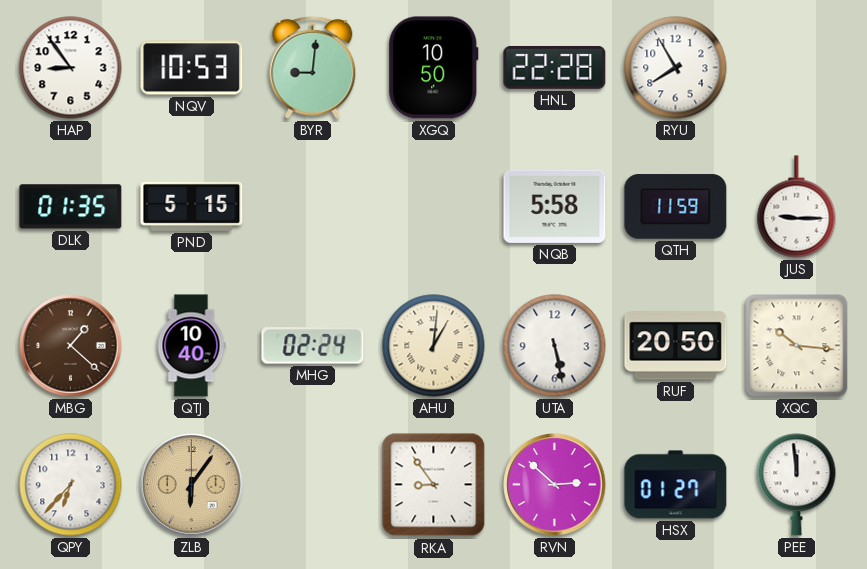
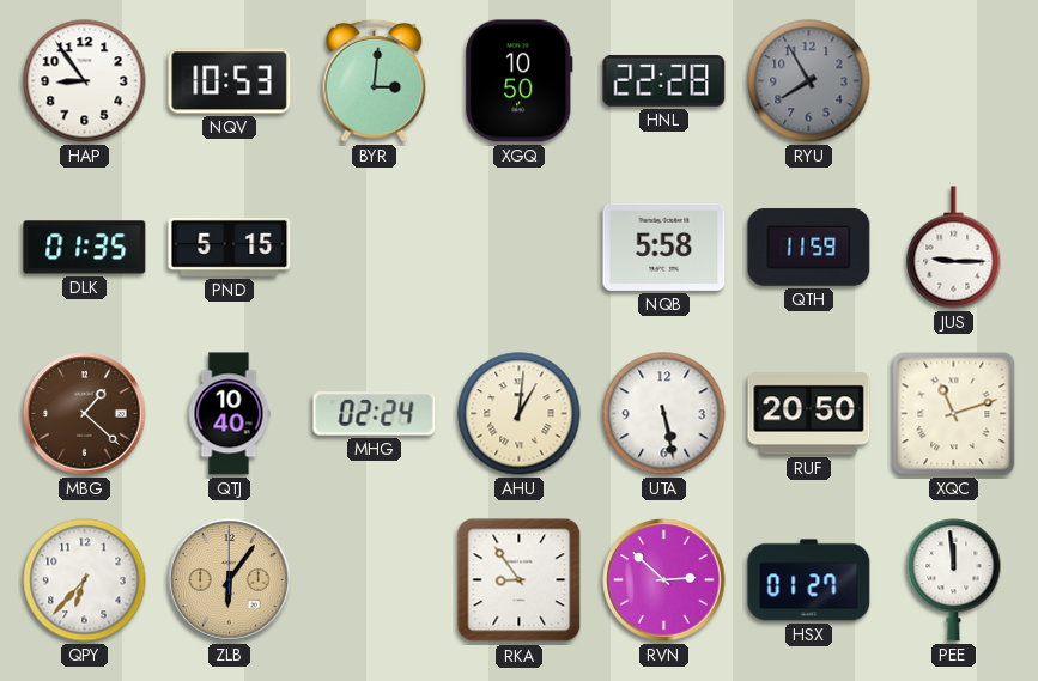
BYR: 9:01 -> 3:01
RYU dial: white -> grey
XQC: 10:16 -> 11:12
